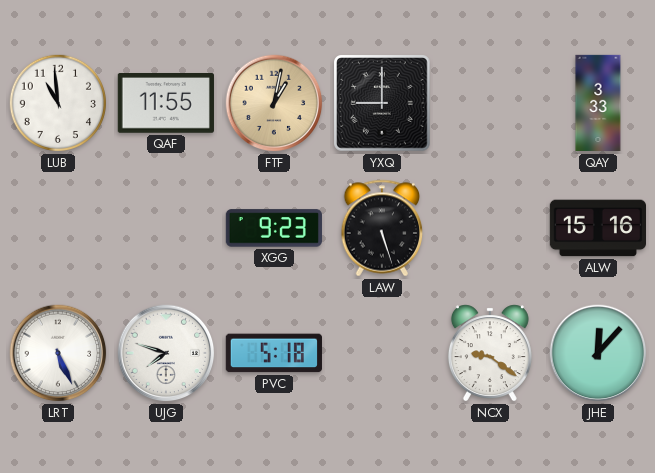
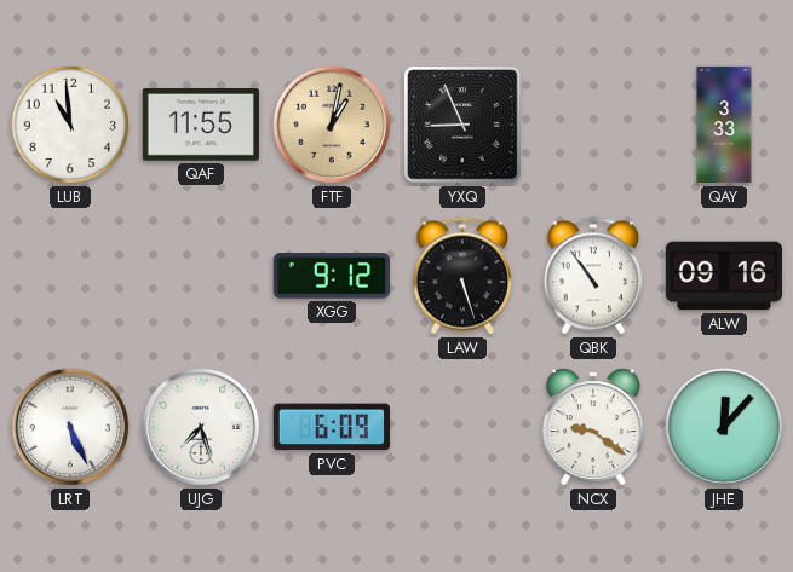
YXQ: 9:00 -> 8:56
XGG: 9:23 -> 9:12
QBK: none -> 10:54
ALW: 15:16 -> 09:16
UJG: 7:48 -> 7:27
PVC: 5:18 -> 6:09
